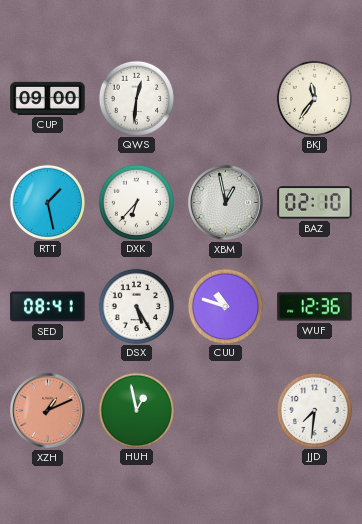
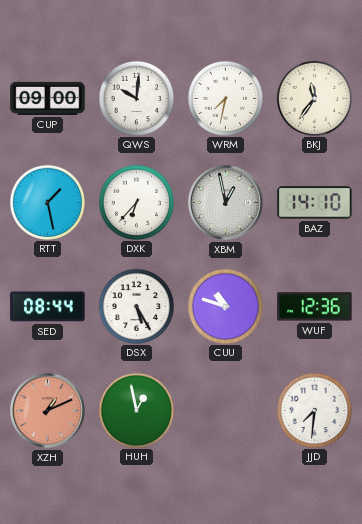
QWS: 12:31 -> 10:01
WRM: none -> 7:32
BAZ: 02:10 -> 14:10
SED: 08:41 -> 08:44
